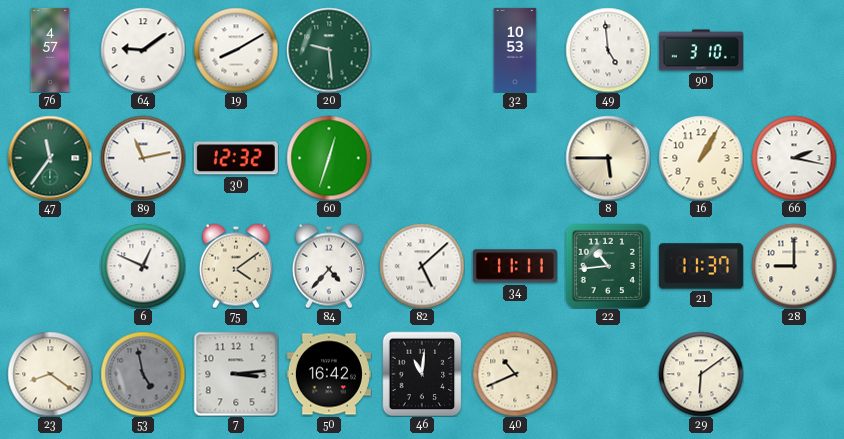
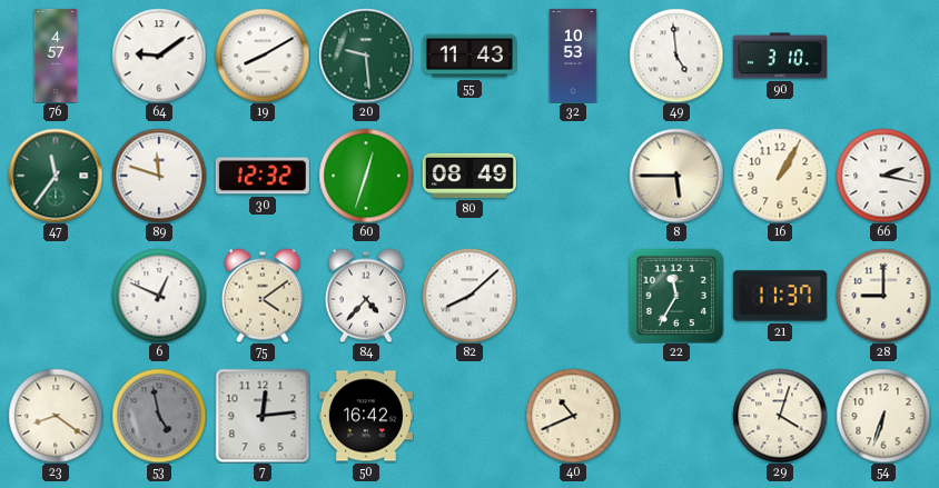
55: none -> 11:43
89: 11:13 -> 11:48
80: none -> 08:49
82: 5:08 -> 8:08
34: 11:11 -> none
22: 10:44 -> 11:35
7: 3:14 -> 12:14
46: 11:01 -> none
29: 6:09 -> 4:03
54: none -> 6:33
